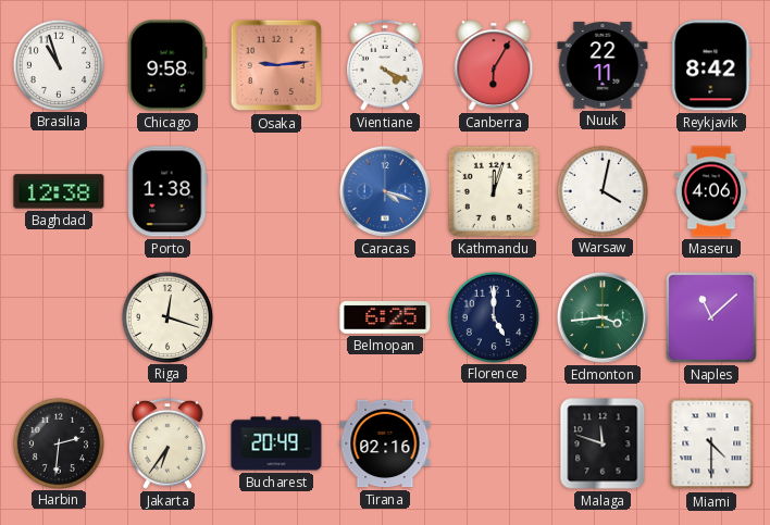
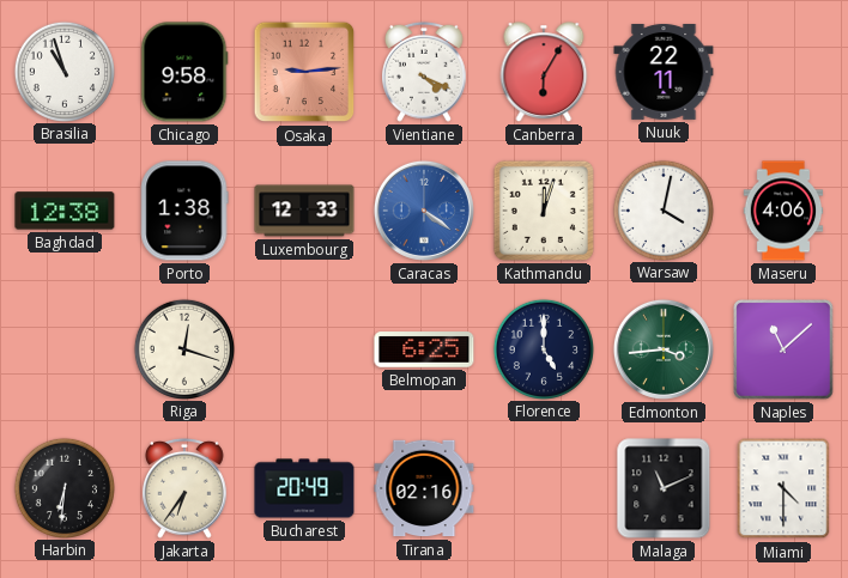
Reykjavik: 8:42 -> none
Luxembourg: none -> 12:33
Caracas: 4:18 -> 4:21
Harbin: 2:31 -> 6:31
Malaga: 11:48 -> 11:11
